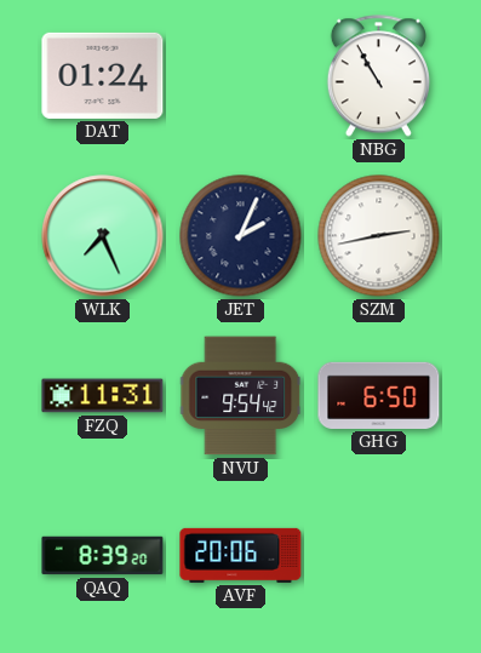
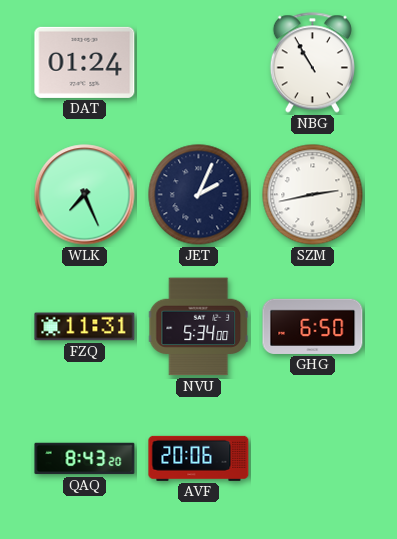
NVU: 9:54 -> 5:34
QAQ: 8:39 -> 8:43
